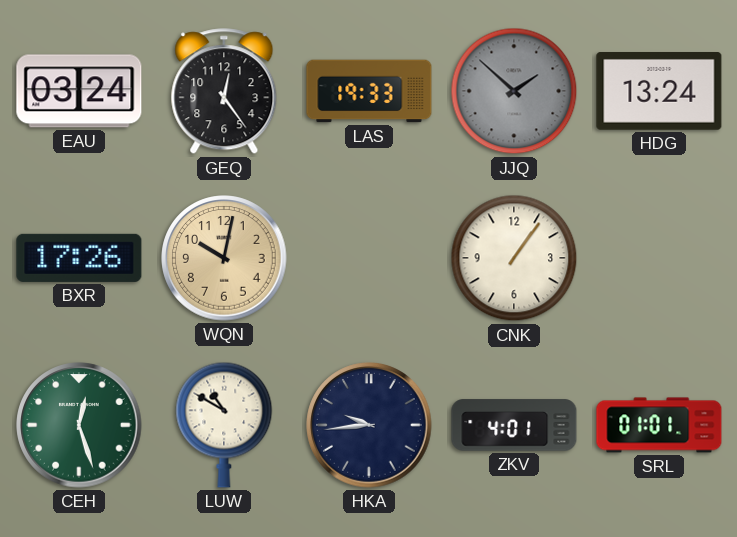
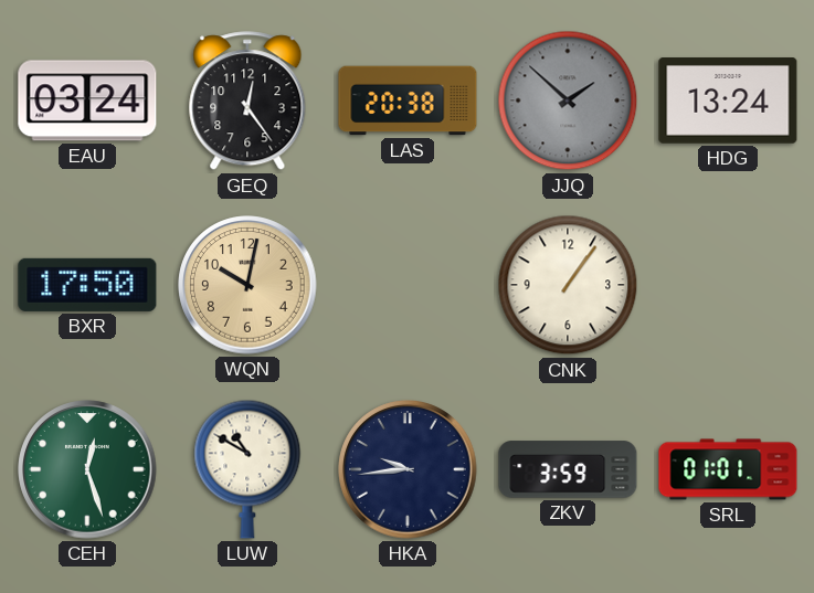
LAS: 19:33 -> 20:38
BXR: 17:26 -> 17:50
ZKV: 4:01 -> 3:59
